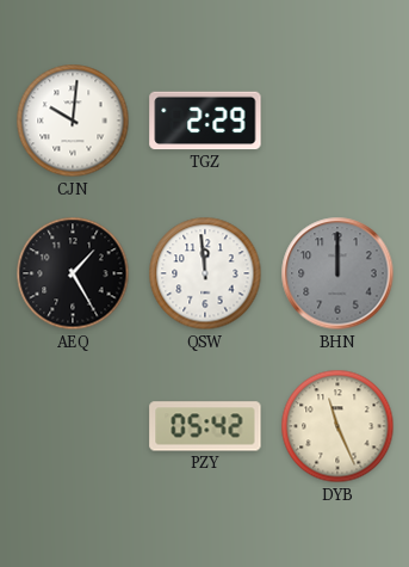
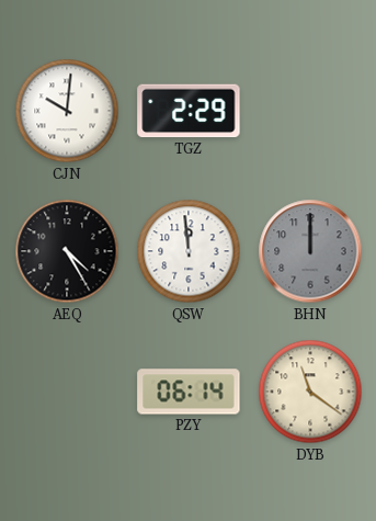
AEQ: 1:25 -> 4:25
PZY: 05:42 -> 06:14
DYB: 11:26 -> 11:21
